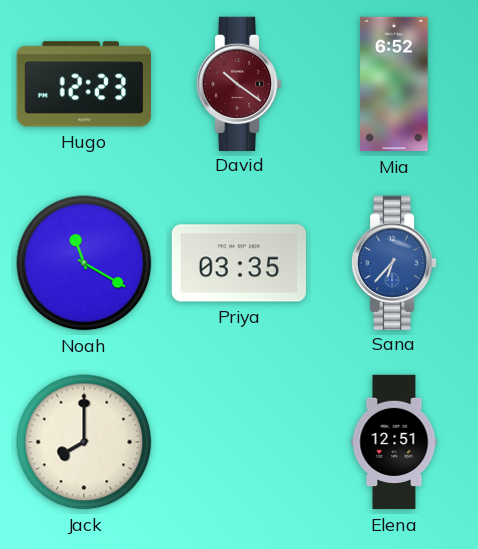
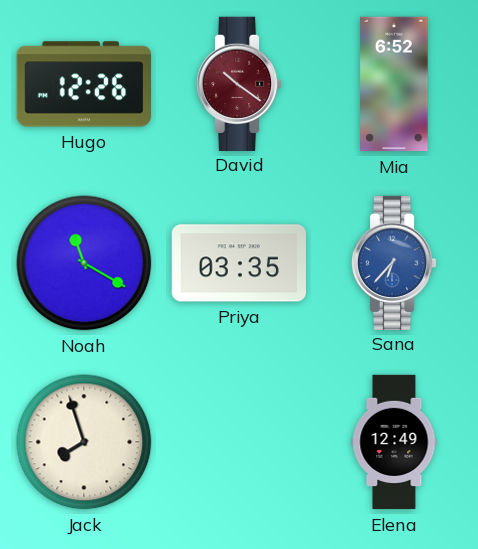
Hugo: 12:23 -> 12:26
Jack: 8:00 -> 7:57
Elena: 12:51 -> 12:49
